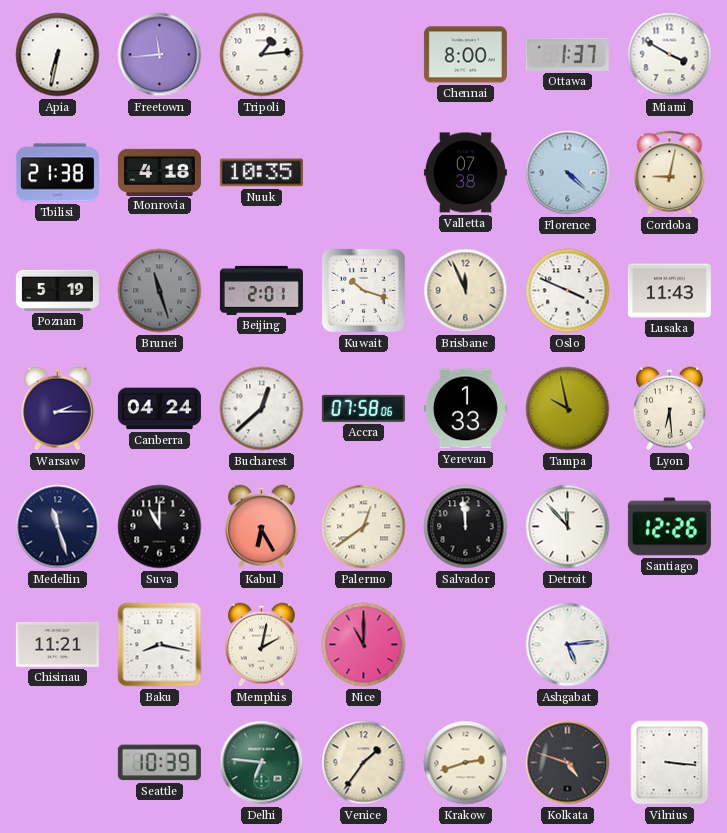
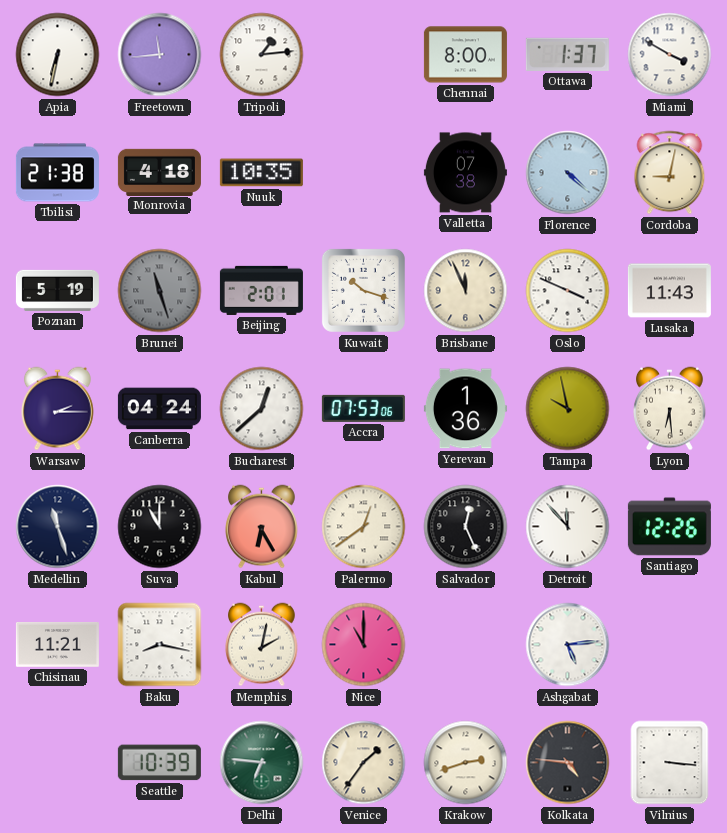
Accra: 07:58 -> 07:53
Yerevan: 1:33 -> 1:36
Salvador: 11:59 -> 12:26
Kolkata: 4:48 -> 4:46
